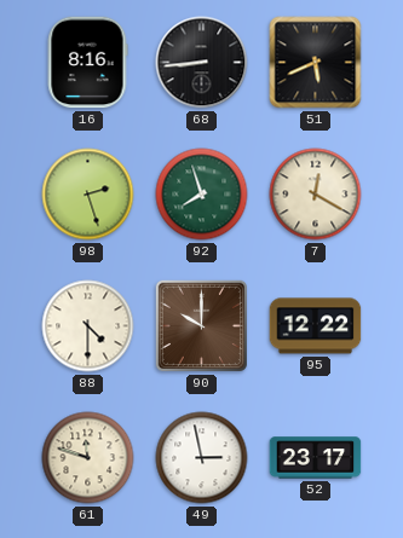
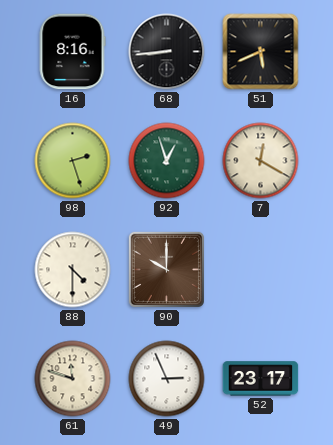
92: 7:57 -> 12:57
95: 12:22 -> none
49: 2:58 -> 2:56
